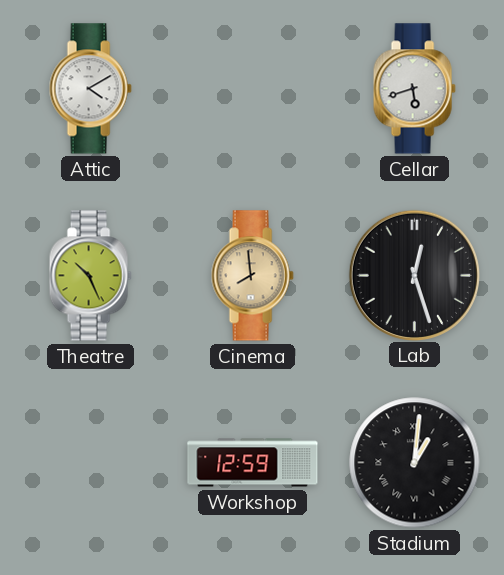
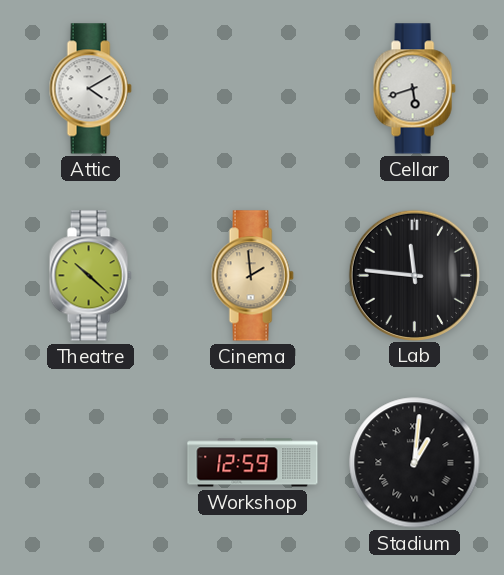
Theatre: 10:26 -> 10:22
Cinema: 7:59 -> 1:59
Lab: 12:27 -> 11:46
